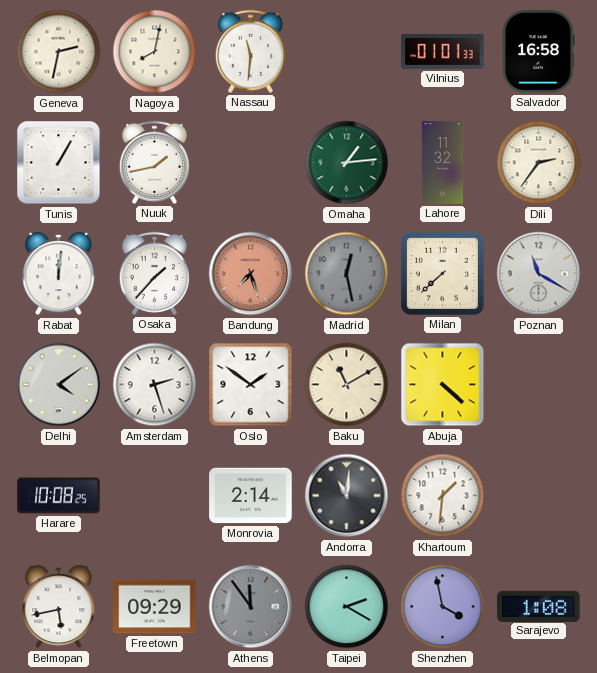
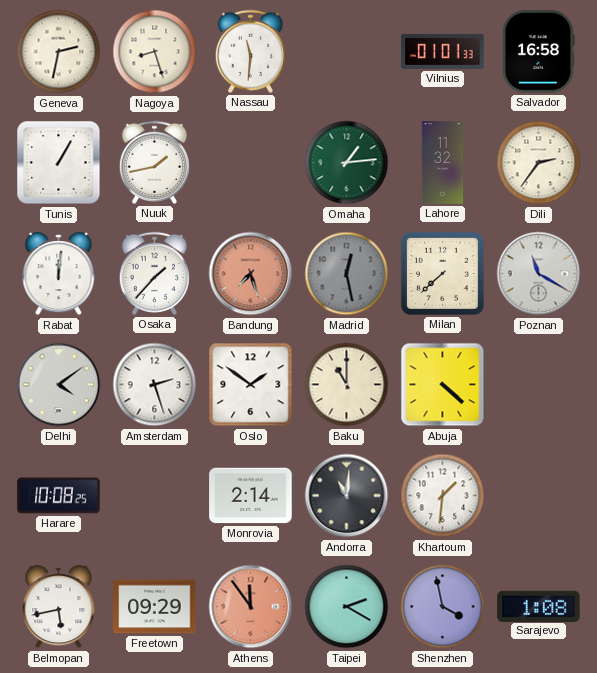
Nagoya: 8:02 -> 8:27
Baku: 11:10 -> 11:00
Athens dial: grey -> salmon
